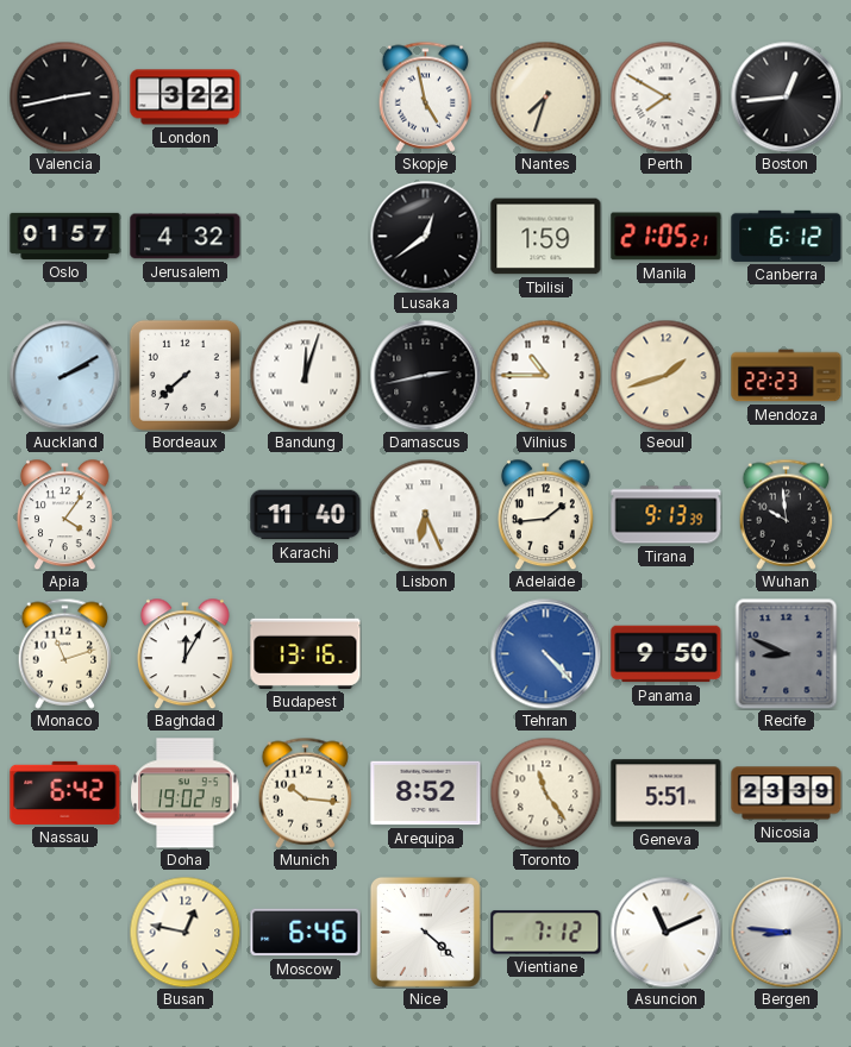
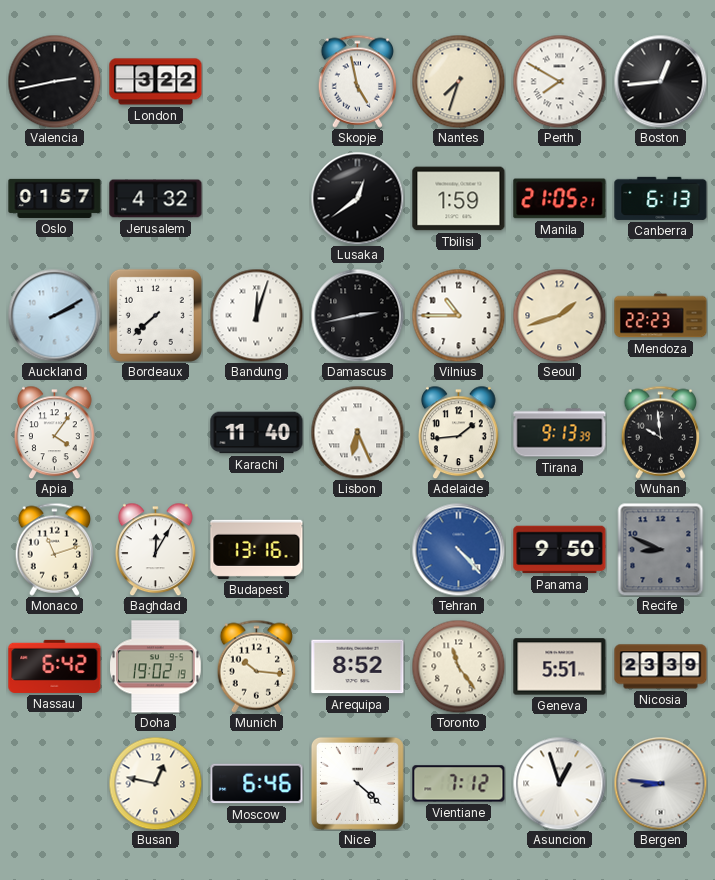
Canberra: 6:12 -> 6:13
Asuncion: 11:11 -> 12:57
